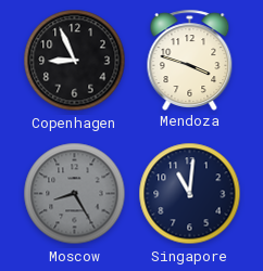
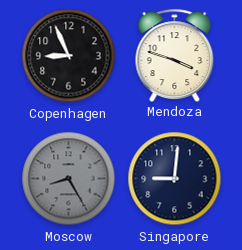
Singapore: 11:01 -> 9:01
